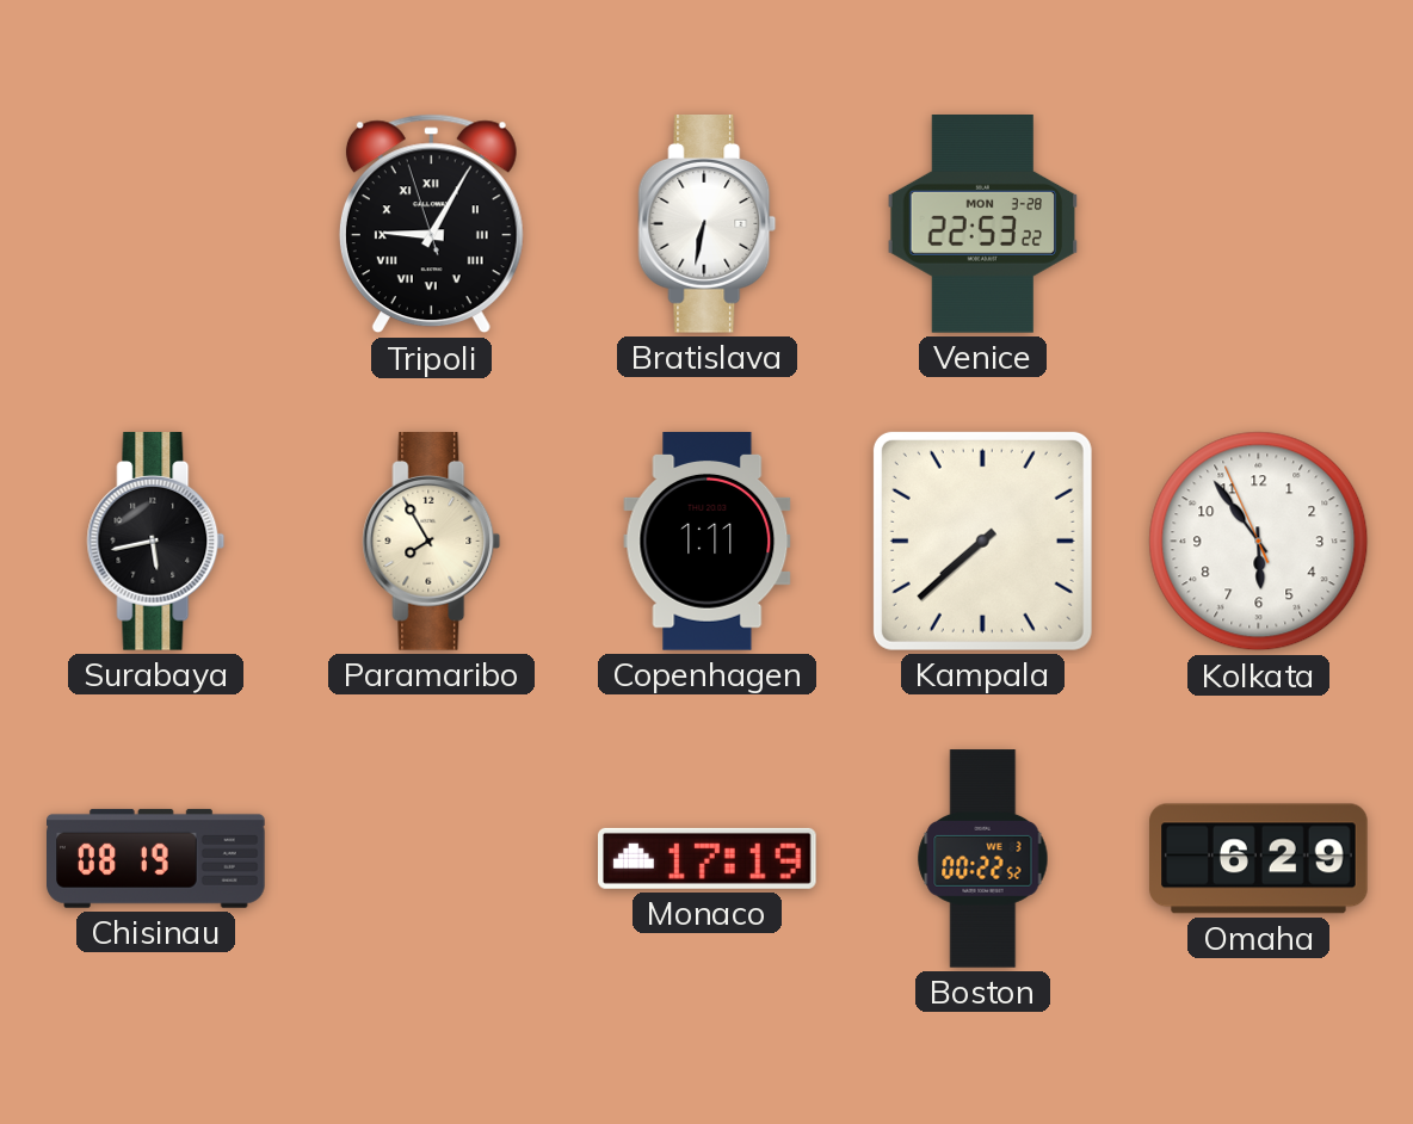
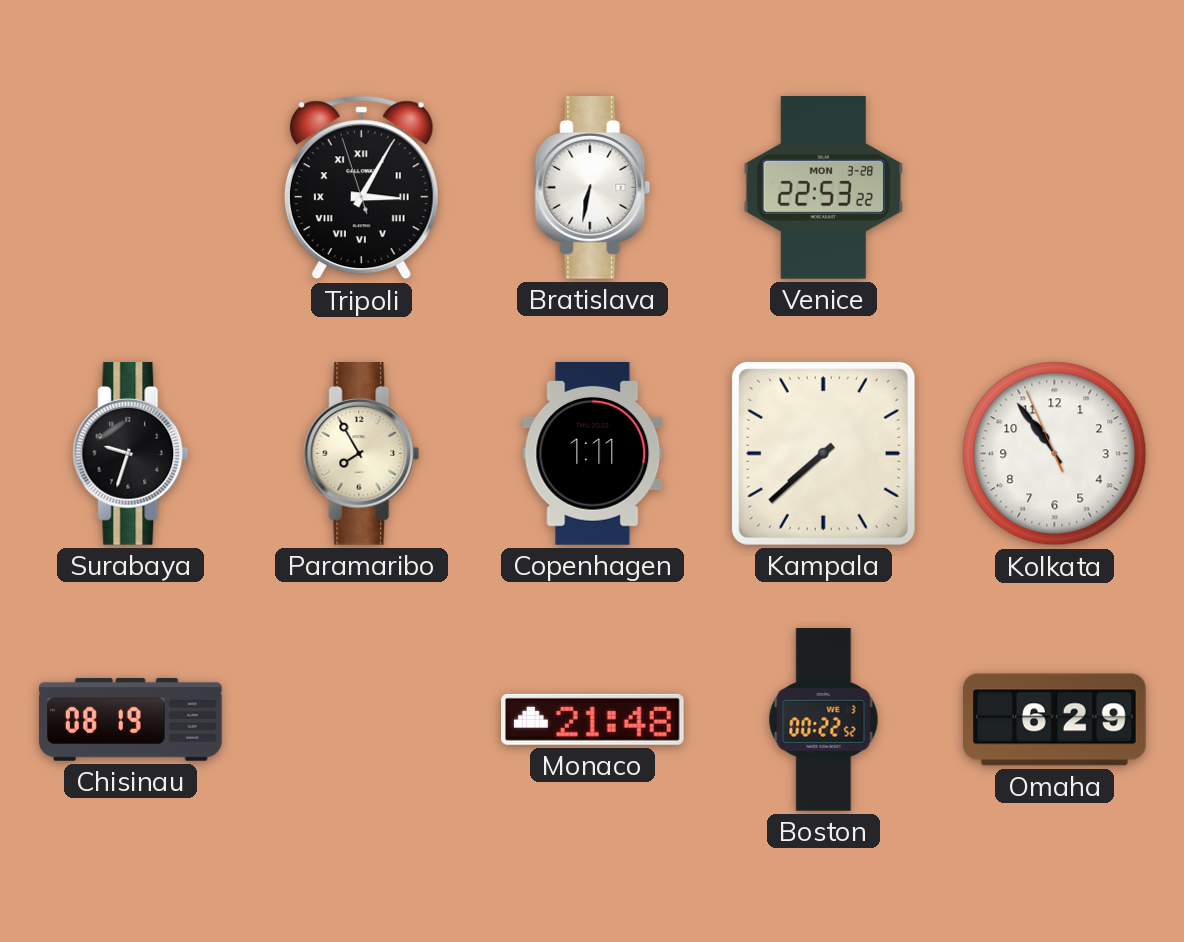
Tripoli: 9:04 -> 3:04
Surabaya: 5:43 -> 9:33
Kolkata: 5:53 -> 10:53
Monaco: 17:19 -> 21:48
